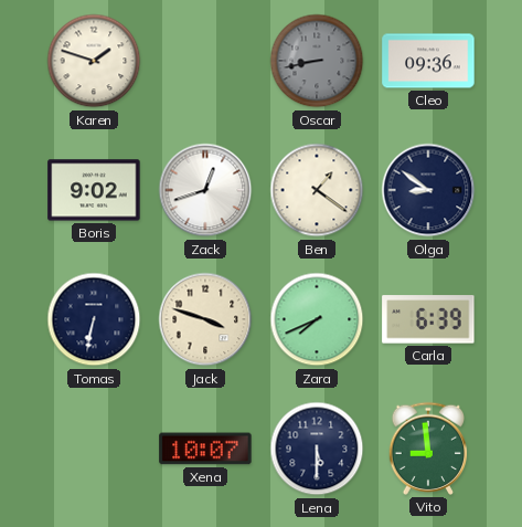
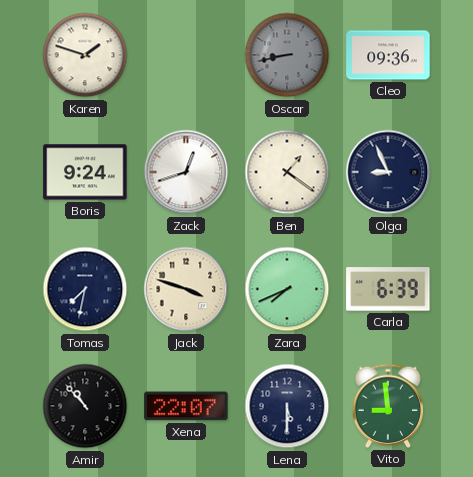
Boris: 9:02 -> 9:24
Olga: 8:51 -> 8:56
Tomas: 6:32 -> 7:32
Amir: none -> 10:53
Xena: 10:07 -> 22:07
